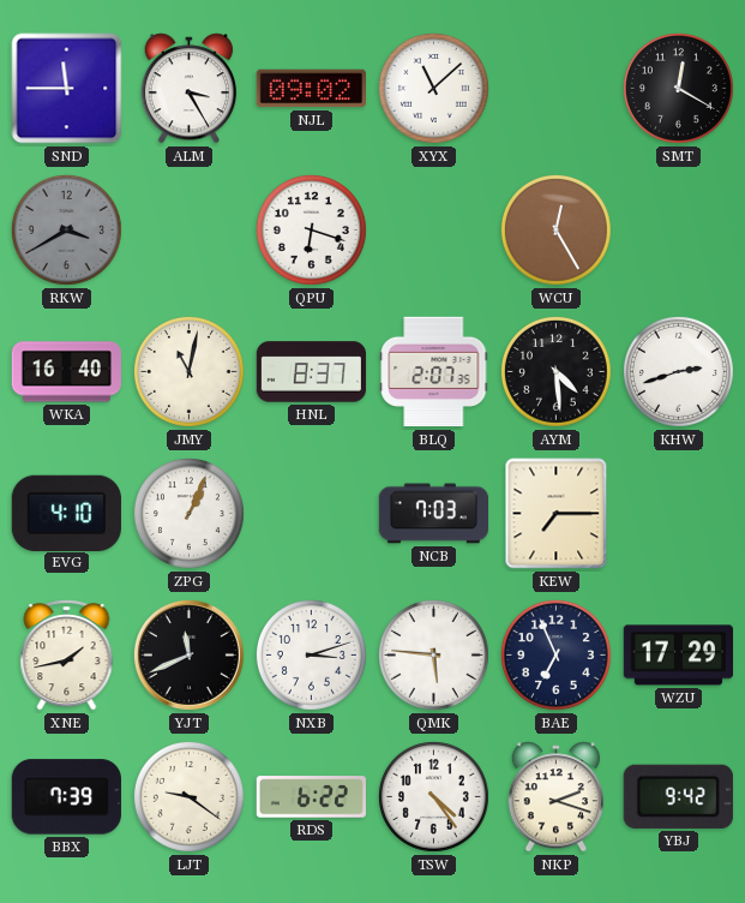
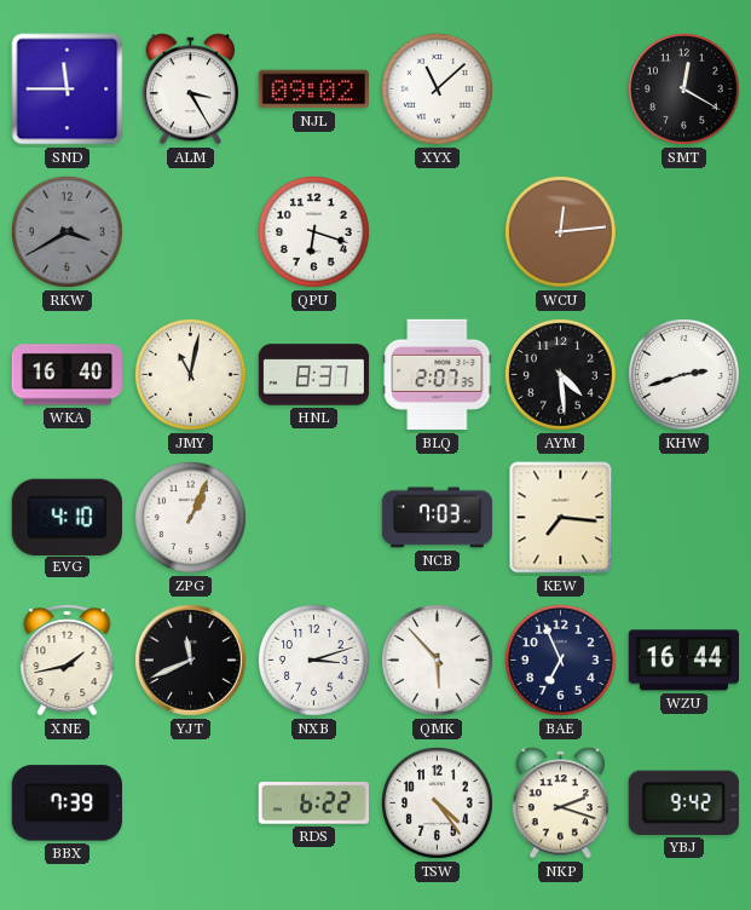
WCU: 12:25 -> 12:14
KEW: 7:15 -> 7:16
QMK: 5:46 -> 5:53
WZU: 17:29 -> 16:44
LJT: 9:21 -> none
